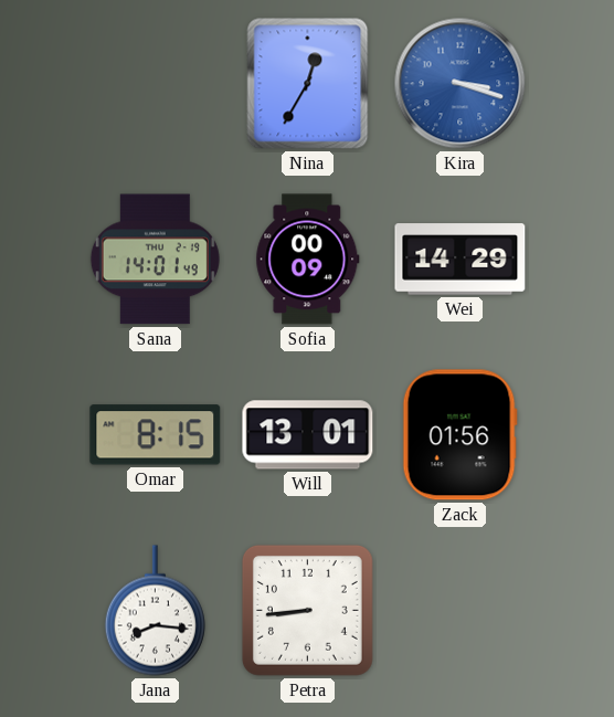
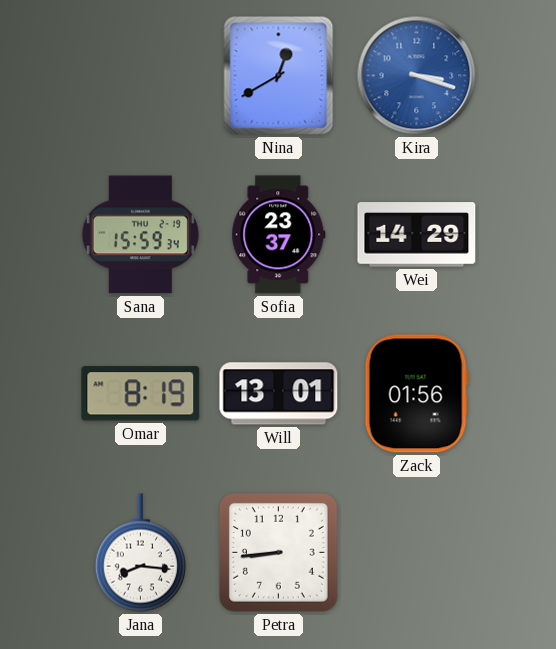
Nina: 12:35 -> 12:40
Sana: 14:01 -> 15:59
Sofia: 00:09 -> 23:37
Omar: 8:15 -> 8:19
